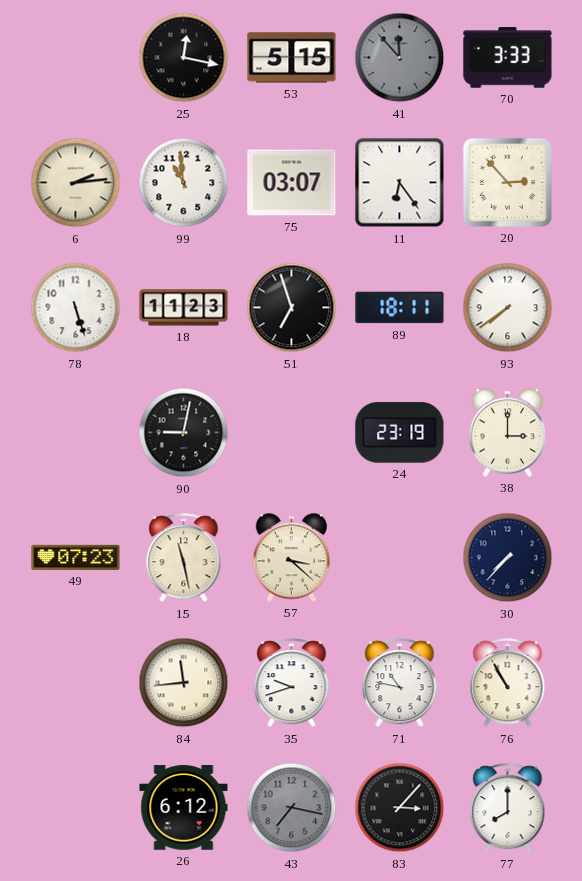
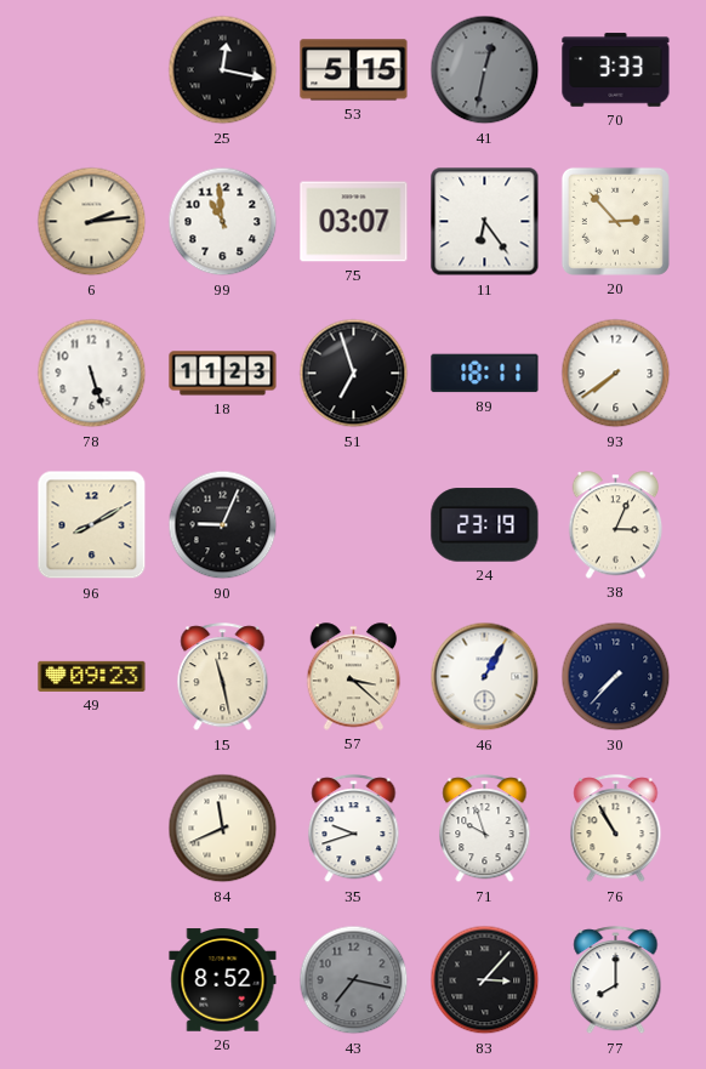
41: 11:53 -> 12:32
96: none -> 8:10
90: 9:02 -> 9:04
38: 3:00 -> 3:04
49: 07:23 -> 09:23
46: none -> 1:05
84: 11:44 -> 11:41
71: 10:47 -> 9:57
26: 6:12 -> 8:52
